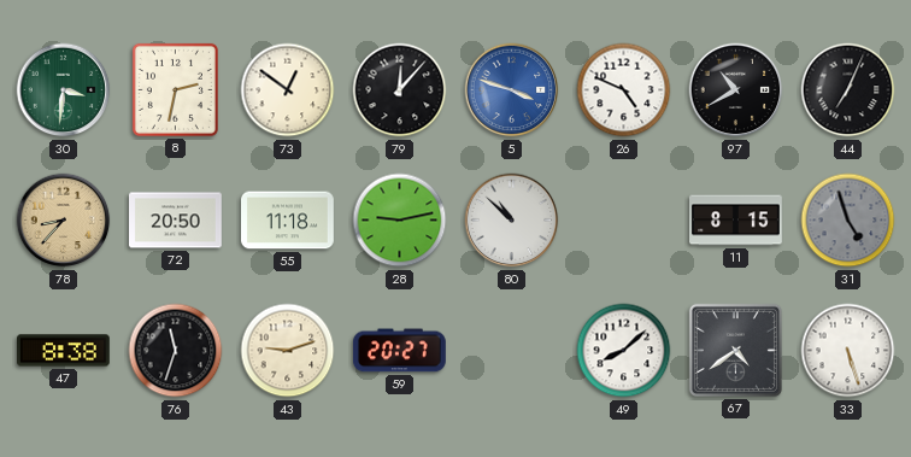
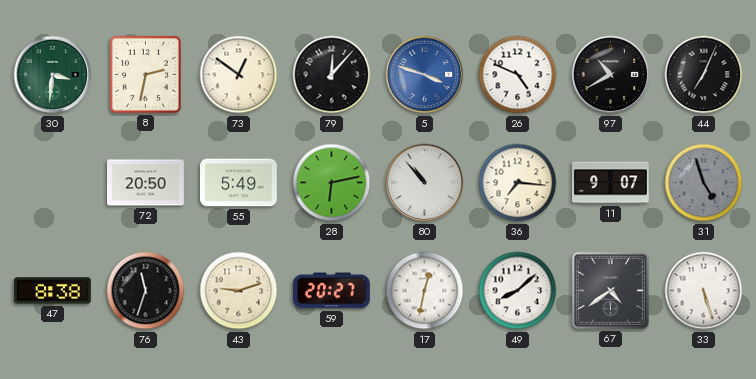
78: 8:37 -> none
55: 11:18 -> 5:49
28: 9:13 -> 6:13
80: 10:52 -> 10:53
36: none -> 7:16
11: 8:15 -> 9:07
17: none -> 12:32
